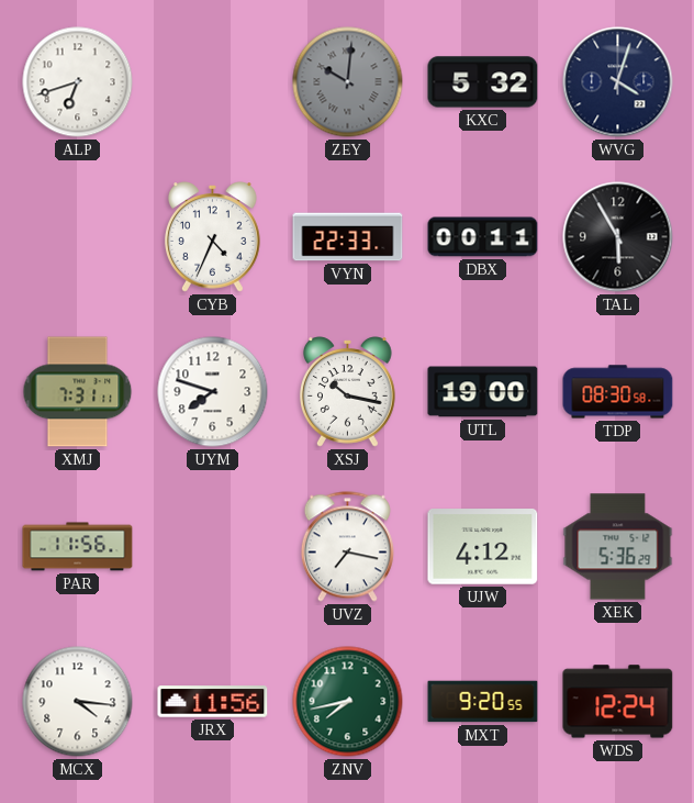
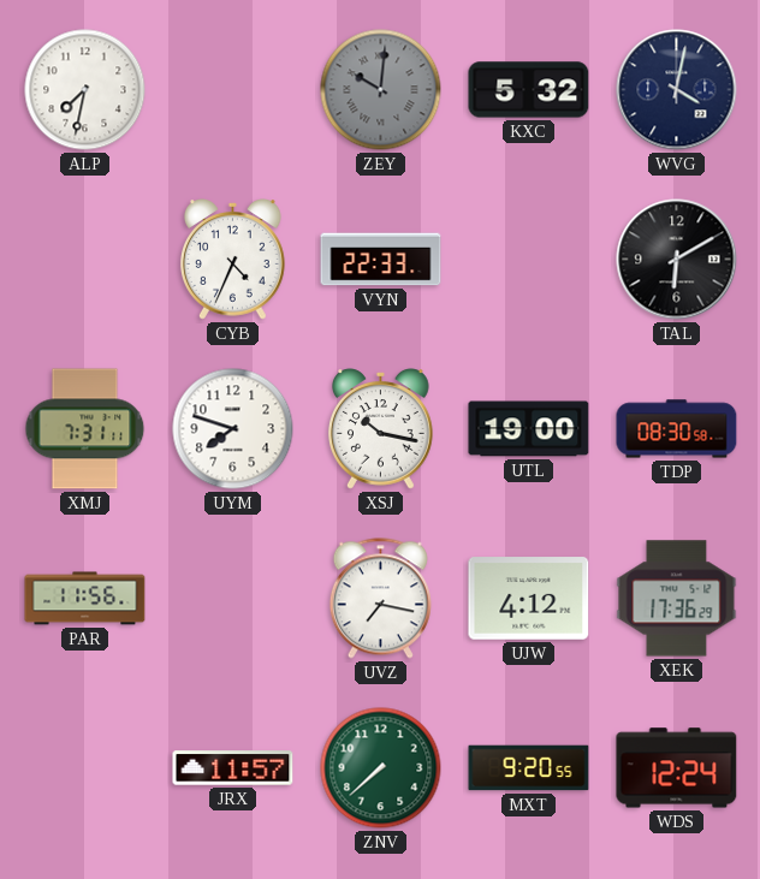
ALP: 6:42 -> 7:32
WVG: 4:03 -> 4:02
DBX: 00:11 -> none
TAL: 5:55 -> 6:10
XEK: 5:36 -> 17:36
MCX: 4:16 -> none
JRX: 11:56 -> 11:57
ZNV: 7:43 -> 7:38
